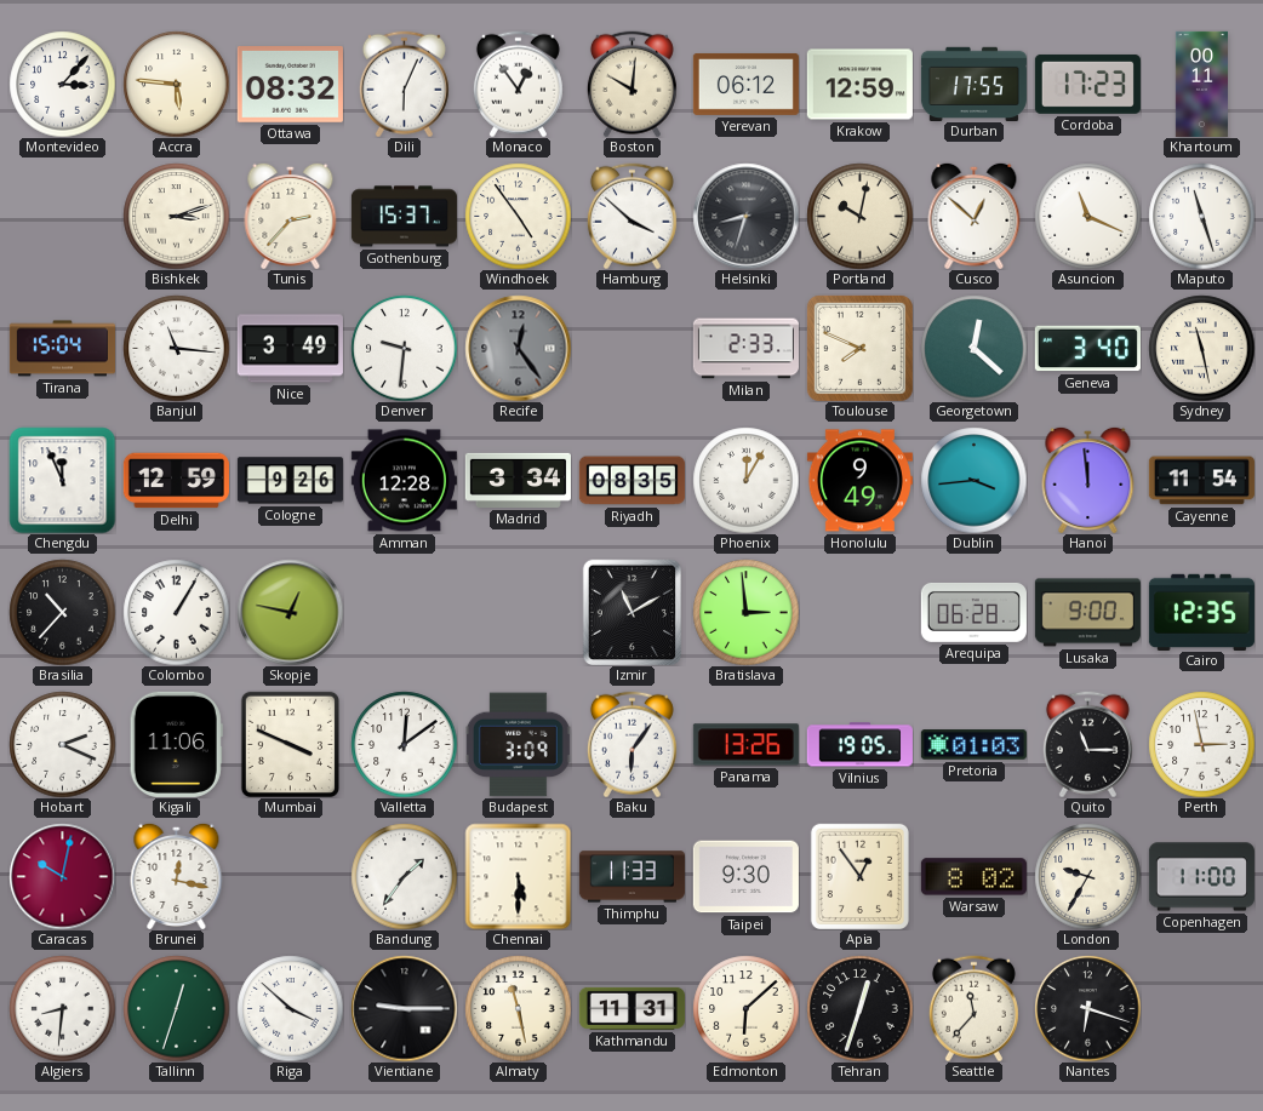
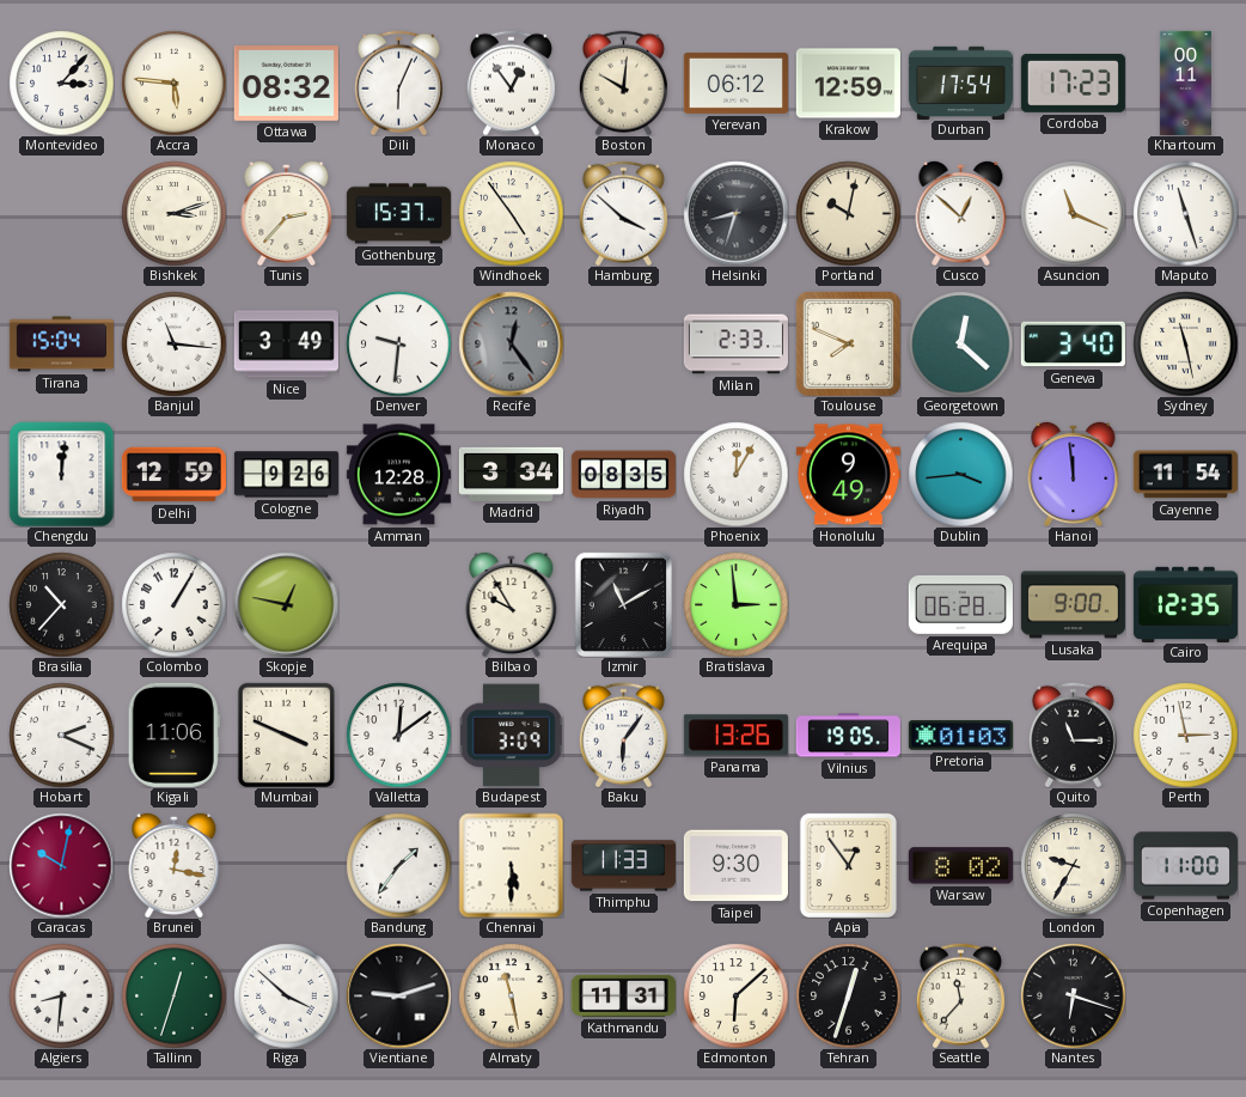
Durban: 17:55 -> 17:54
Chengdu: 11:56 -> 12:01
Bilbao: none -> 9:55
Vientiane: 9:15 -> 9:12
